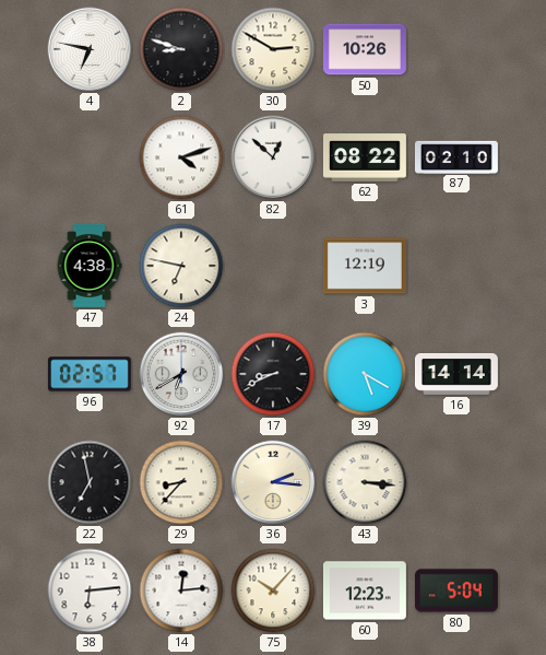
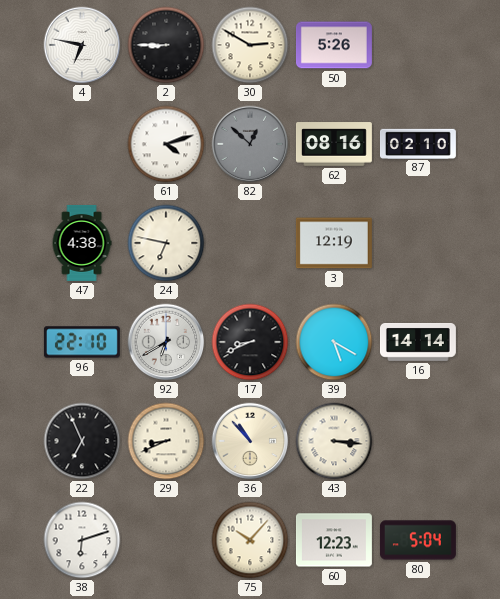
2: 8:48 -> 8:45
50: 10:26 -> 5:26
82 dial: white -> grey
62: 08:22 -> 08:16
96: 02:57 -> 22:10
22: 6:58 -> 6:56
29: 8:37 -> 8:41
36: 2:16 -> 10:53
38: 6:14 -> 6:12
14: 12:14 -> none
